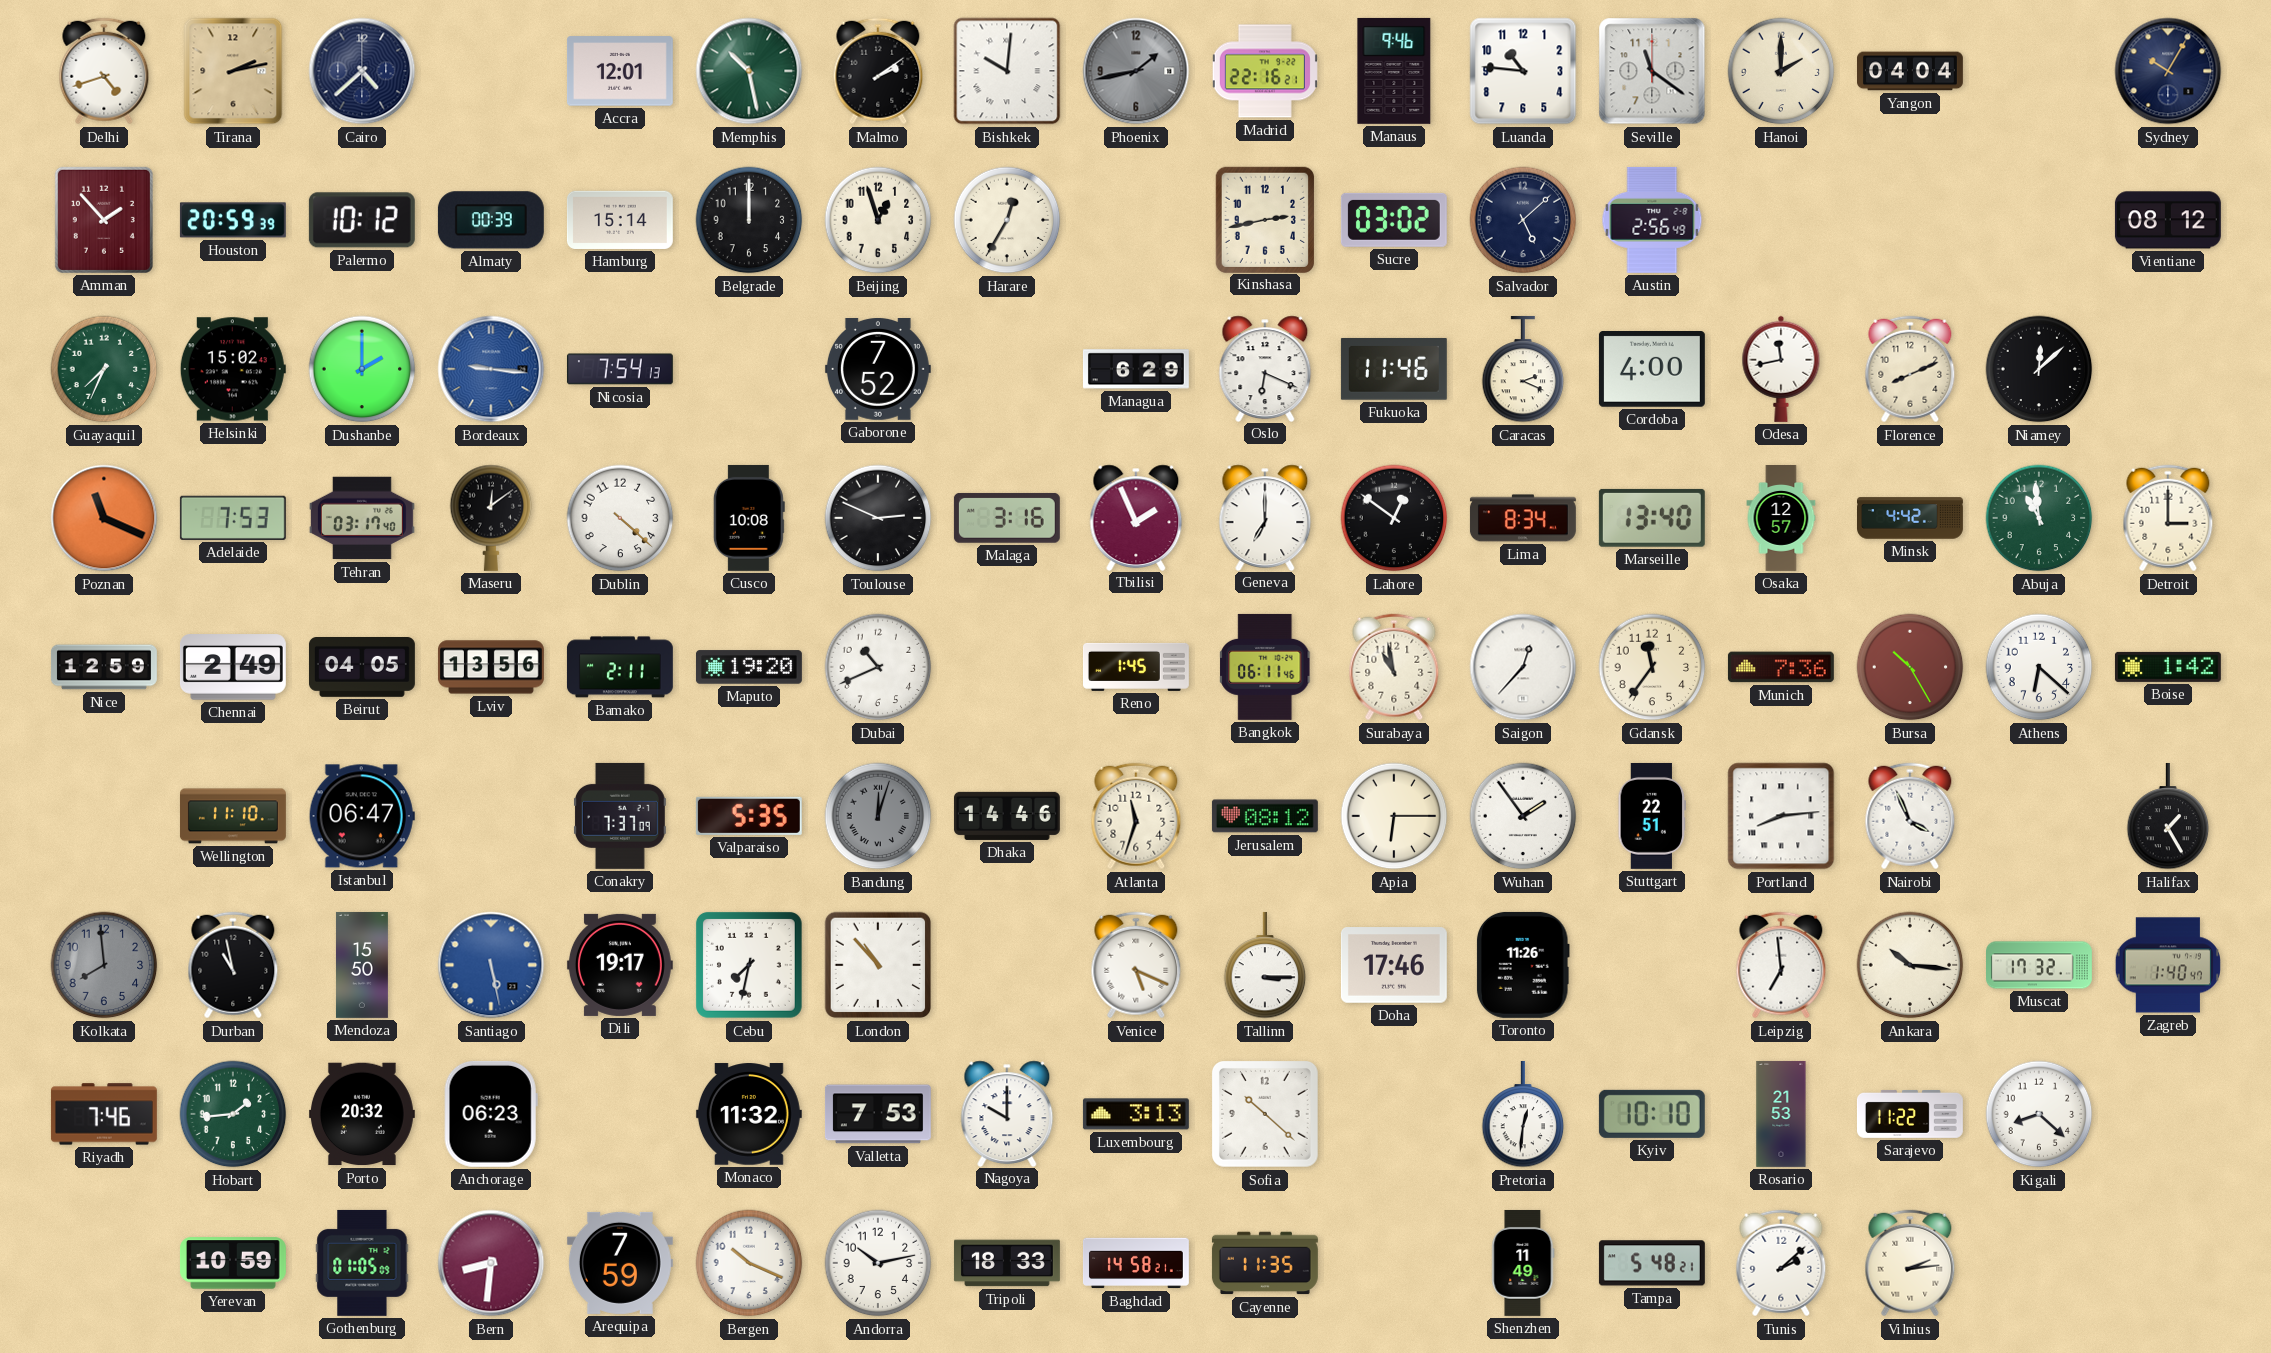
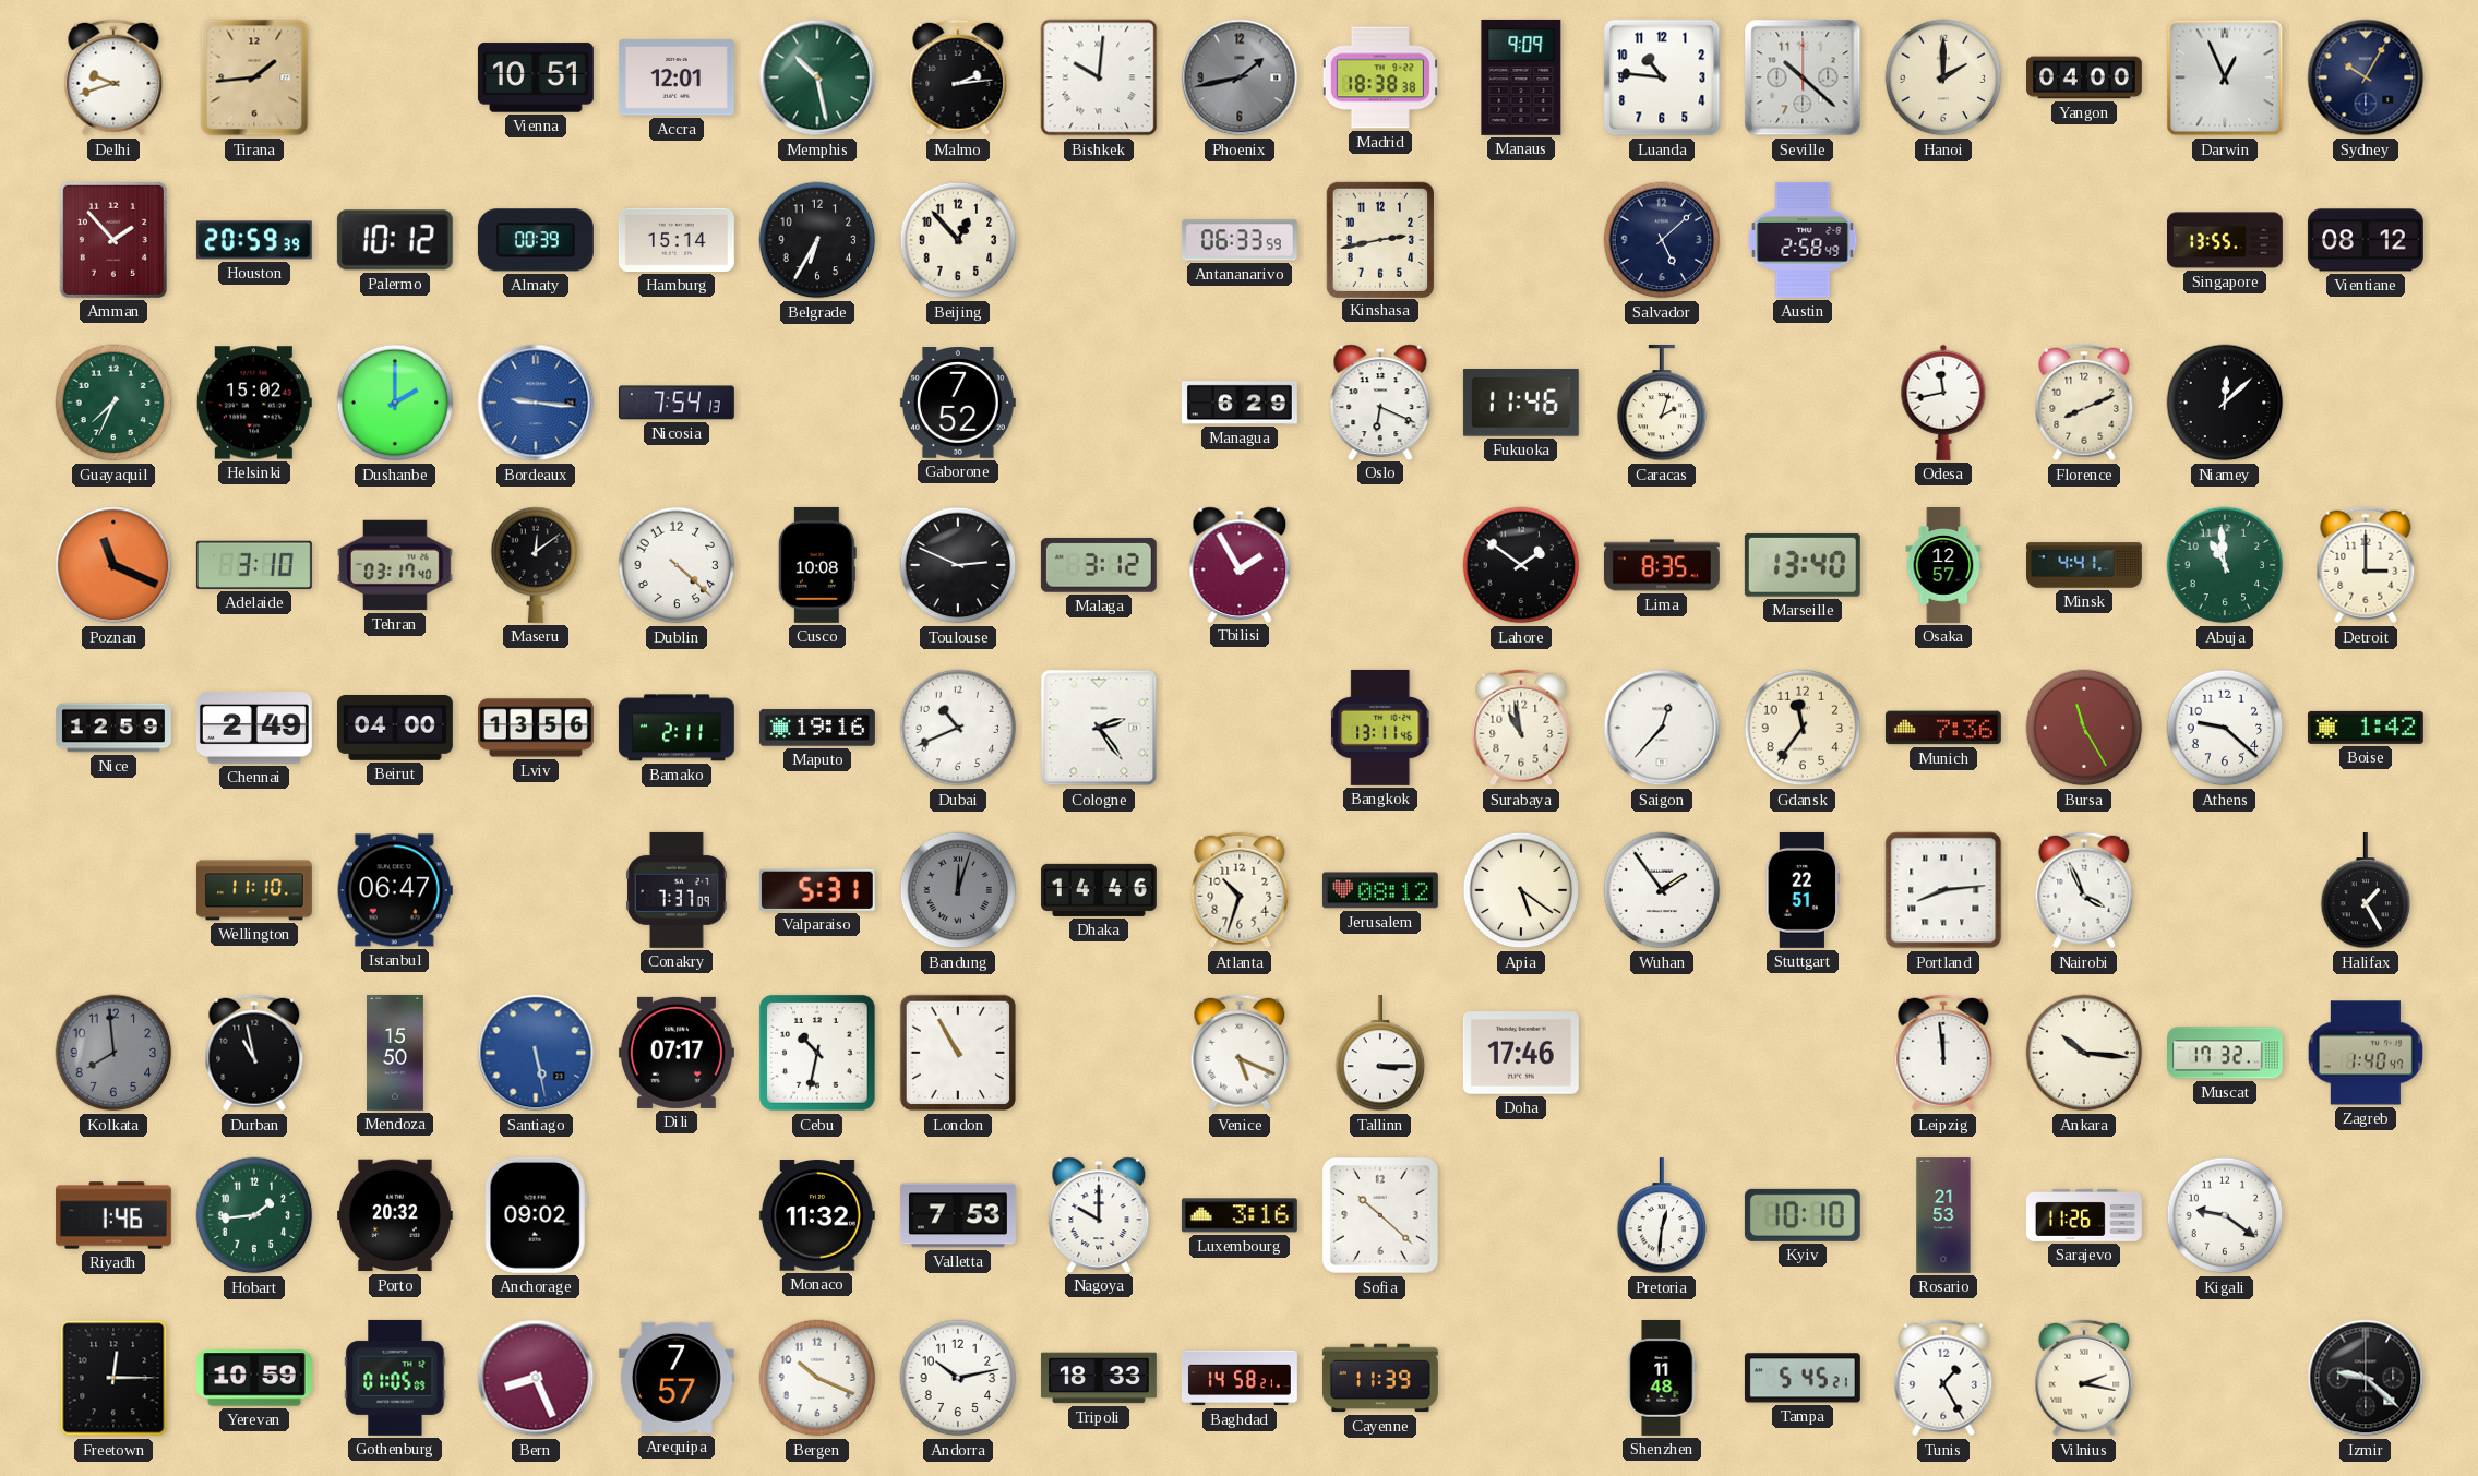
Delhi: 4:42 -> 9:42
Tirana: 2:13 -> 1:44
Cairo: 4:38 -> none
Vienna: none -> 10:51
Malmo: 2:09 -> 2:14
Madrid: 22:16 -> 18:38
Manaus: 9:46 -> 9:09
Seville: 11:21 -> 10:22
Yangon: 04:04 -> 04:00
Darwin: none -> 12:56
Belgrade: 12:00 -> 6:35
Beijing: 12:57 -> 12:53
Harare: 12:35 -> none
Antananarivo: none -> 06:33
Sucre: 03:02 -> none
Austin: 2:56 -> 2:58
Singapore: none -> 13:55
Caracas: 2:19 -> 2:03
Cordoba: 4:00 -> none
Adelaide: 7:53 -> 3:10
Malaga: 3:16 -> 3:12
Tbilisi: 1:56 -> 1:55
Geneva: 7:00 -> none
Lahore: 12:51 -> 1:51
Lima: 8:34 -> 8:35
Minsk: 4:42 -> 4:41
Beirut: 04:05 -> 04:00
Maputo: 19:20 -> 19:16
Cologne: none -> 2:24
Reno: 1:45 -> none
Bangkok: 06:11 -> 13:11
Bursa: 10:25 -> 11:25
Athens: 6:22 -> 9:22
Valparaiso: 5:35 -> 5:31
Atlanta: 11:33 -> 10:33
Apia: 6:15 -> 5:21
Dili: 19:17 -> 07:17
Cebu: 7:32 -> 10:32
London: 10:53 -> 10:55
Toronto: 11:26 -> none
Leipzig: 6:59 -> 11:59
Riyadh: 7:46 -> 1:46
Anchorage: 06:23 -> 09:02
Luxembourg: 3:13 -> 3:16
Sarajevo: 11:22 -> 11:26
Kigali: 8:22 -> 9:21
Freetown: none -> 12:15
Bern: 8:31 -> 8:26
Arequipa: 7:59 -> 7:57
Cayenne: 11:35 -> 11:39
Shenzhen: 11:49 -> 11:48
Tampa: 5:48 -> 5:45
Tunis: 2:08 -> 1:25
Vilnius: 2:14 -> 2:17
Izmir: none -> 9:22
